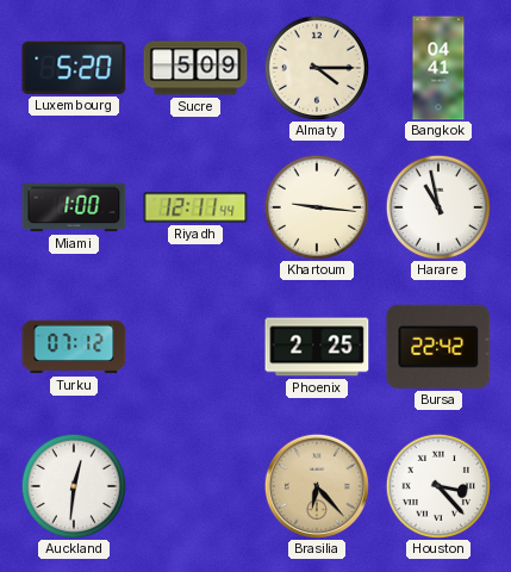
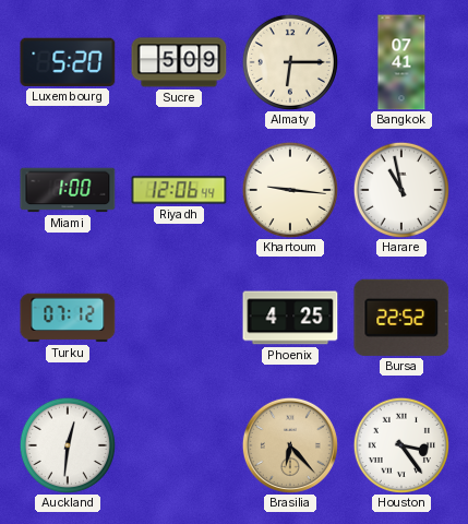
Almaty: 4:15 -> 6:15
Bangkok: 04:41 -> 07:41
Riyadh: 12:11 -> 12:06
Phoenix: 2:25 -> 4:25
Bursa: 22:42 -> 22:52
Houston: 3:23 -> 3:24
